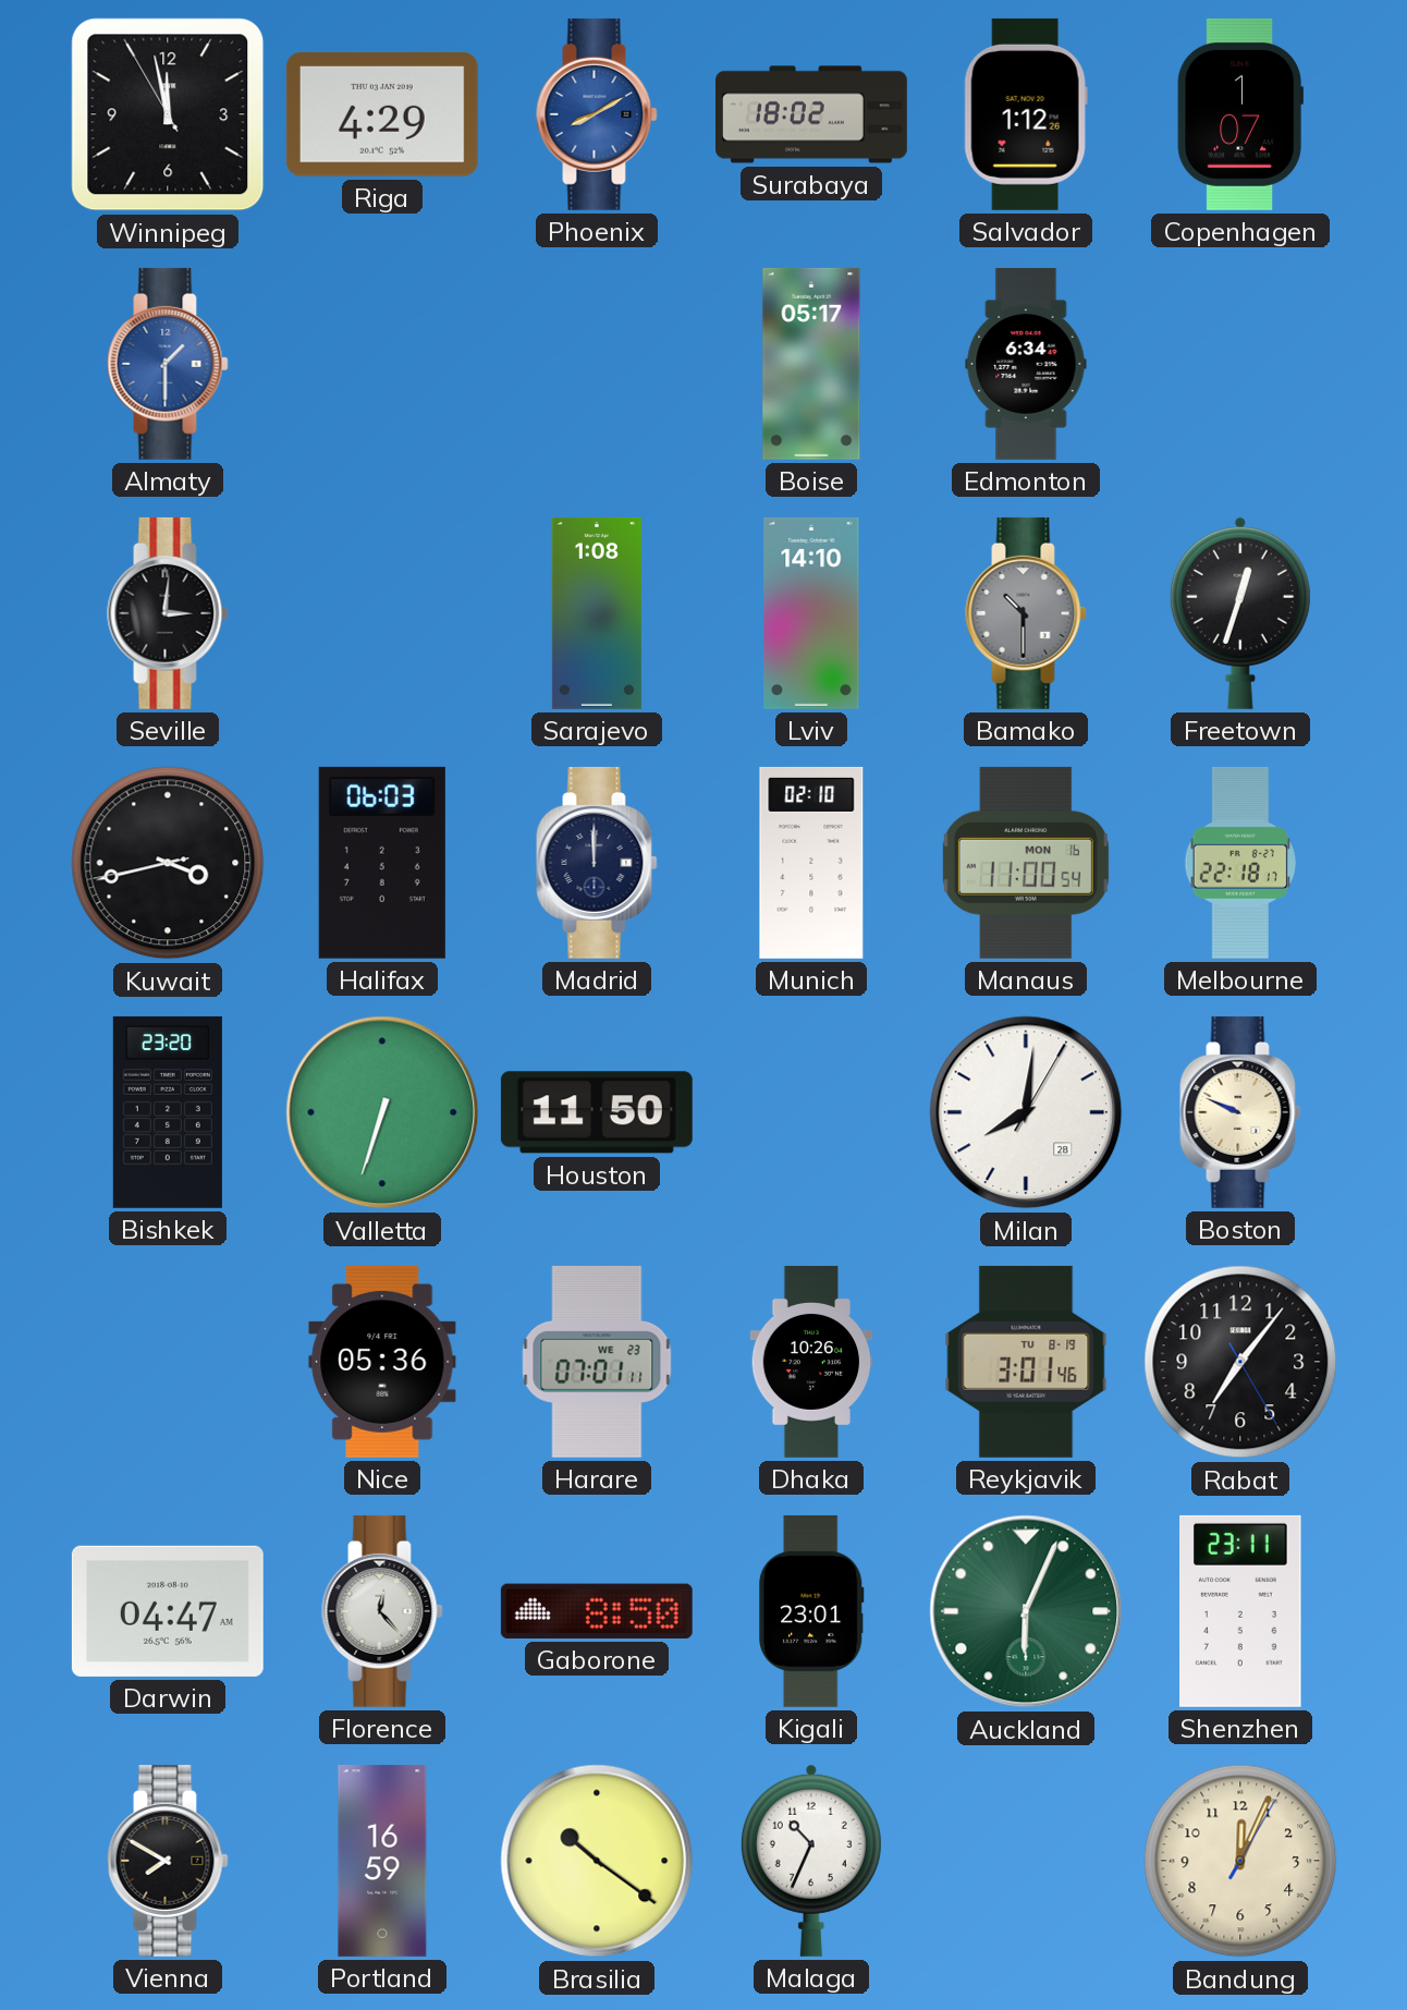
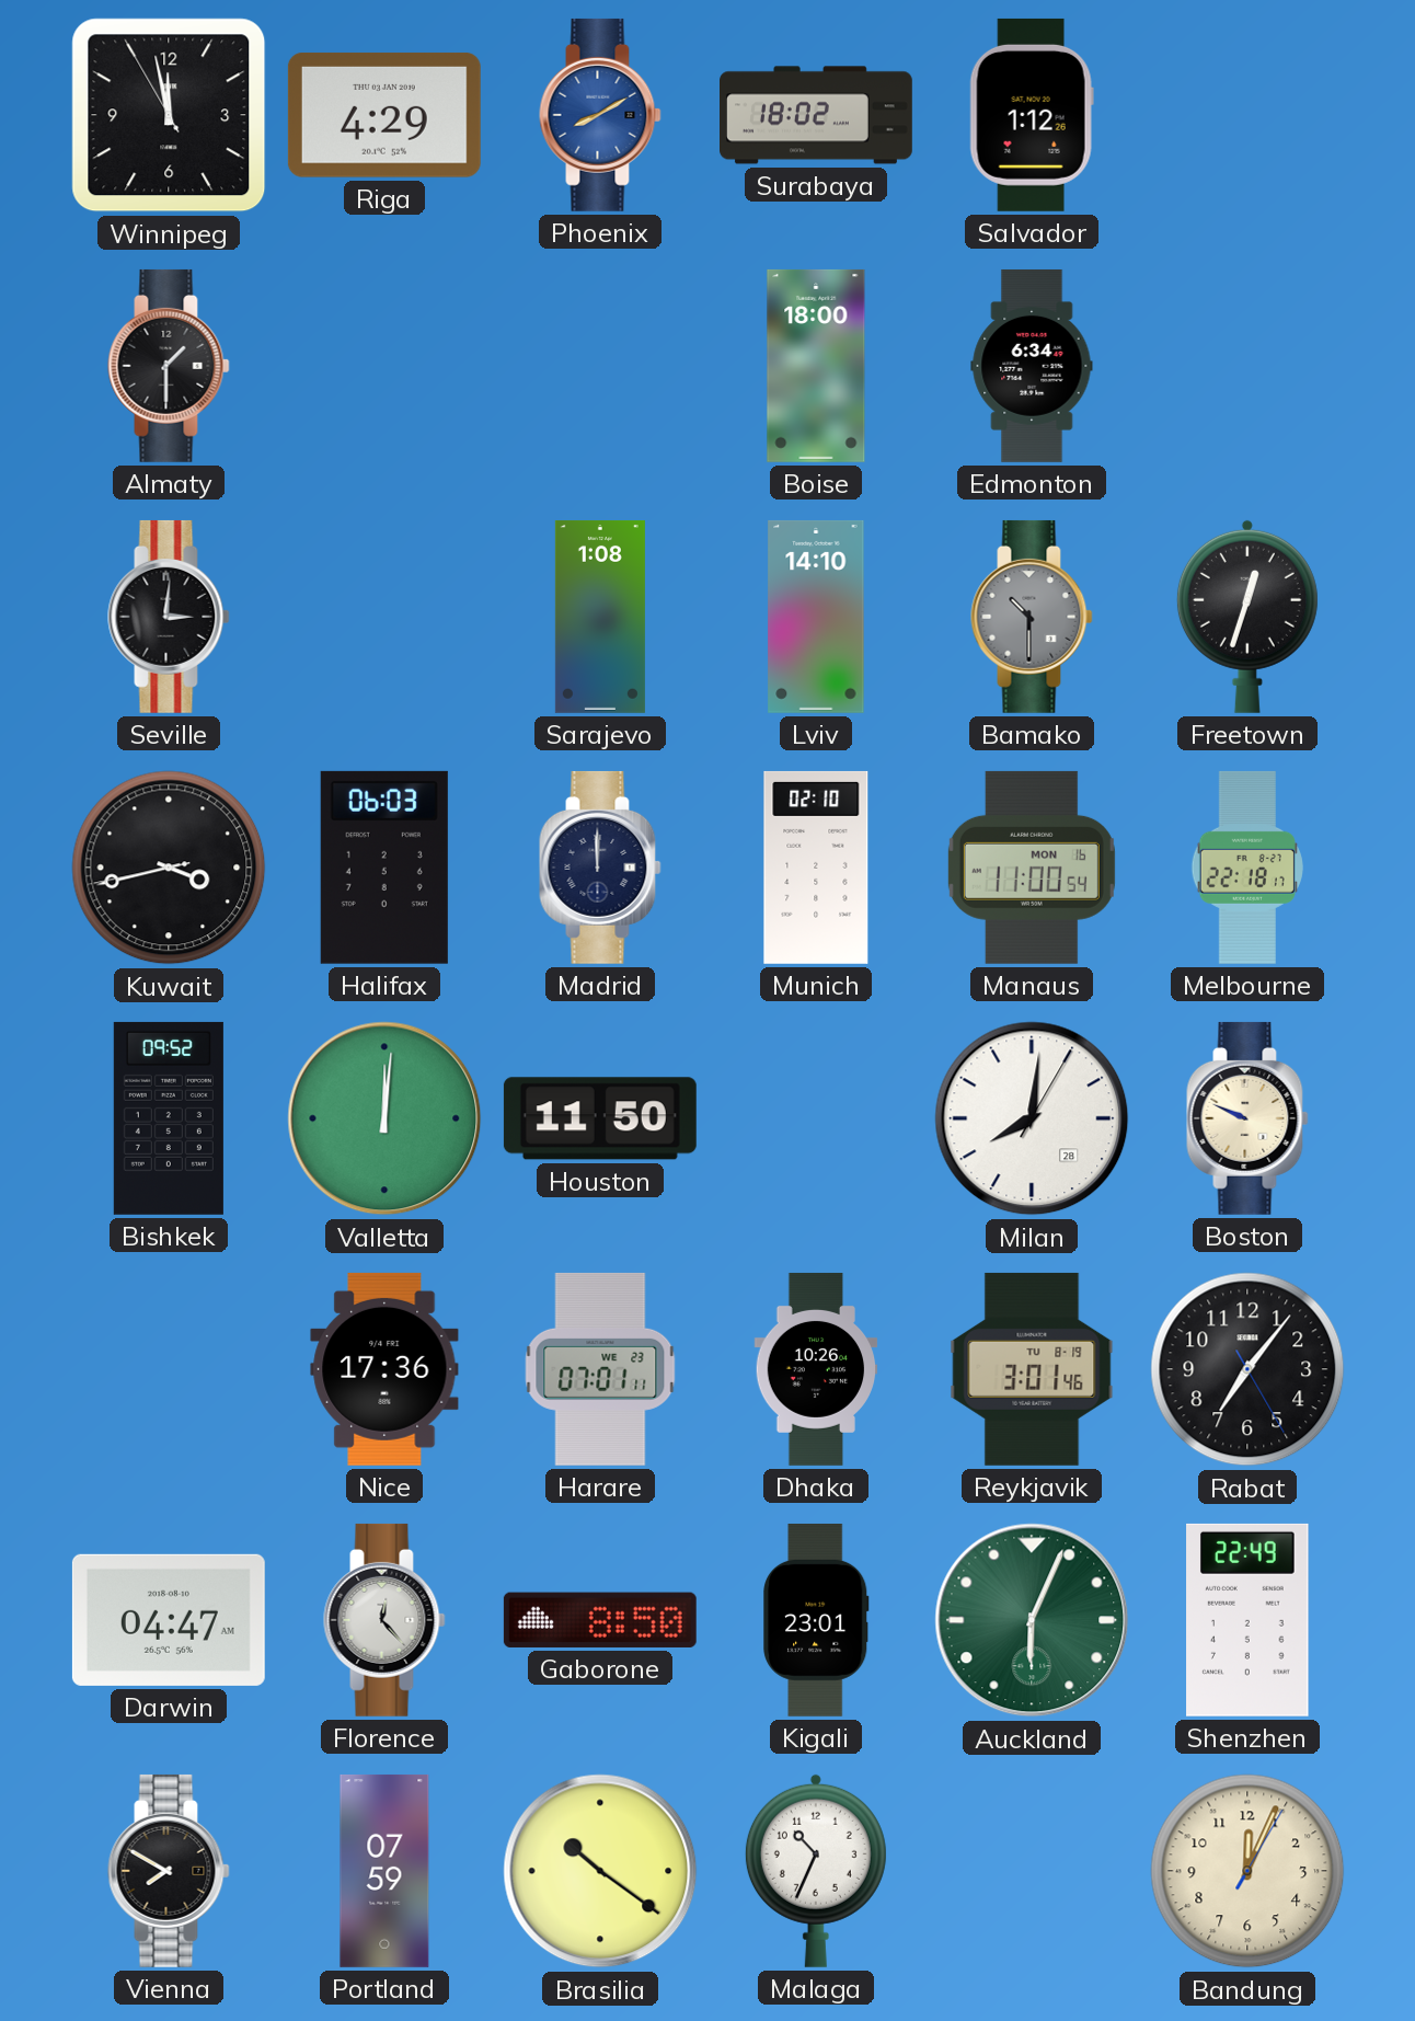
Copenhagen: 1:07 -> none
Almaty dial: blue -> black
Boise: 05:17 -> 18:00
Bishkek: 23:20 -> 09:52
Valletta: 6:33 -> 12:01
Nice: 05:36 -> 17:36
Shenzhen: 23:11 -> 22:49
Portland: 16:59 -> 07:59
